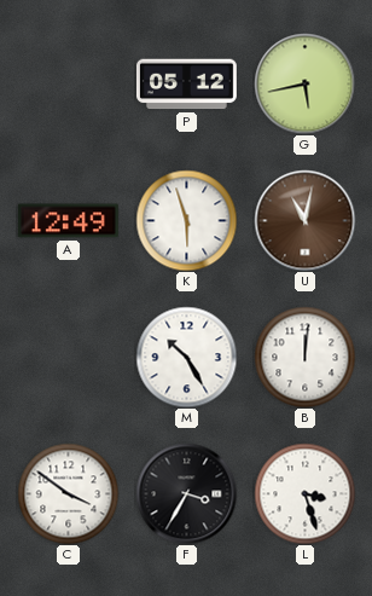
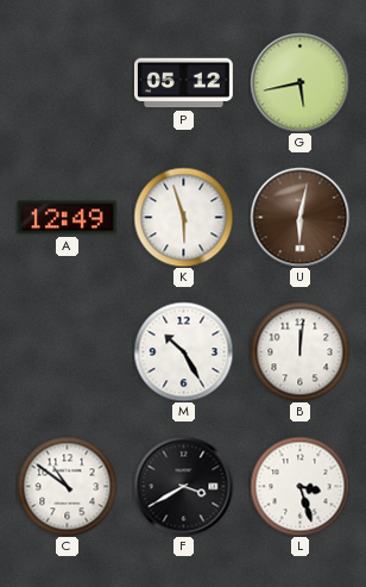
U: 11:02 -> 6:02
C: 3:51 -> 10:51
F: 3:35 -> 3:40
